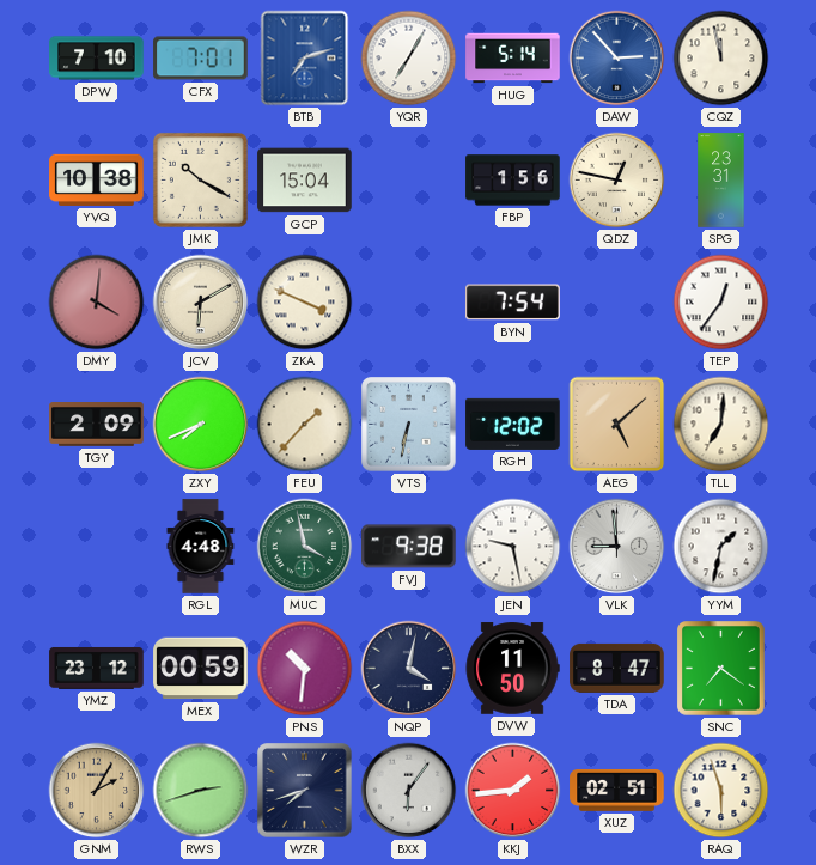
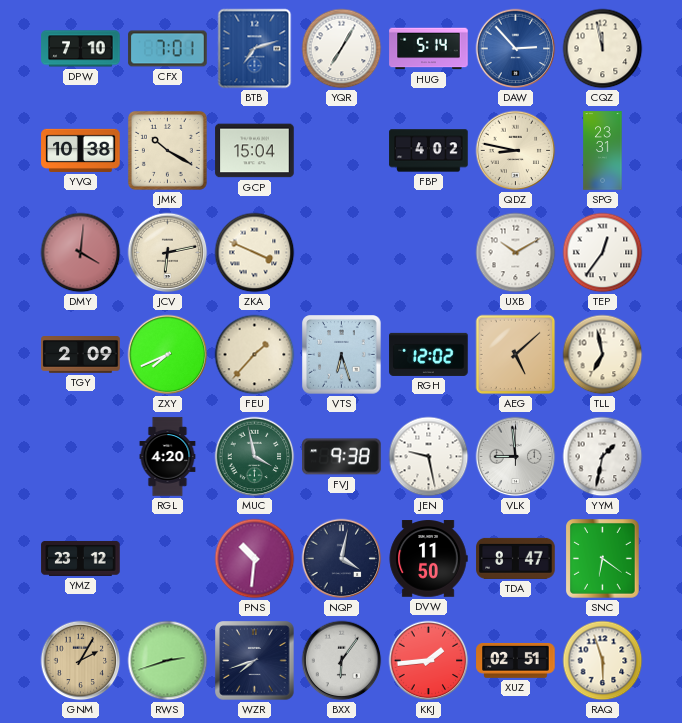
FBP: 1:56 -> 4:02
QDZ: 12:47 -> 8:47
JCV: 6:10 -> 6:13
BYN: 7:54 -> none
UXB: none -> 10:10
VTS: 6:32 -> 6:27
TLL: 7:01 -> 6:58
RGL: 4:48 -> 4:20
MEX: 00:59 -> none
SNC: 7:21 -> 6:21
